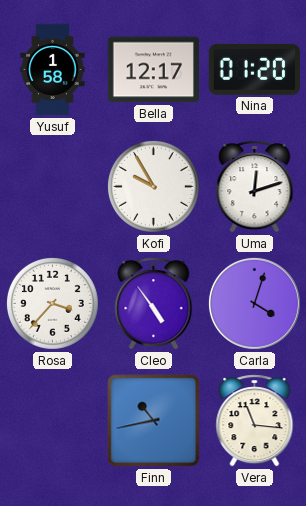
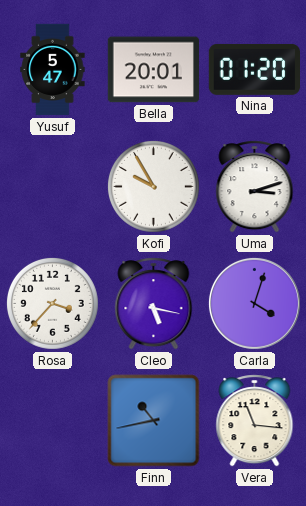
Yusuf: 1:58 -> 5:47
Bella: 12:17 -> 20:01
Uma: 12:12 -> 3:12
Cleo: 4:54 -> 5:17
